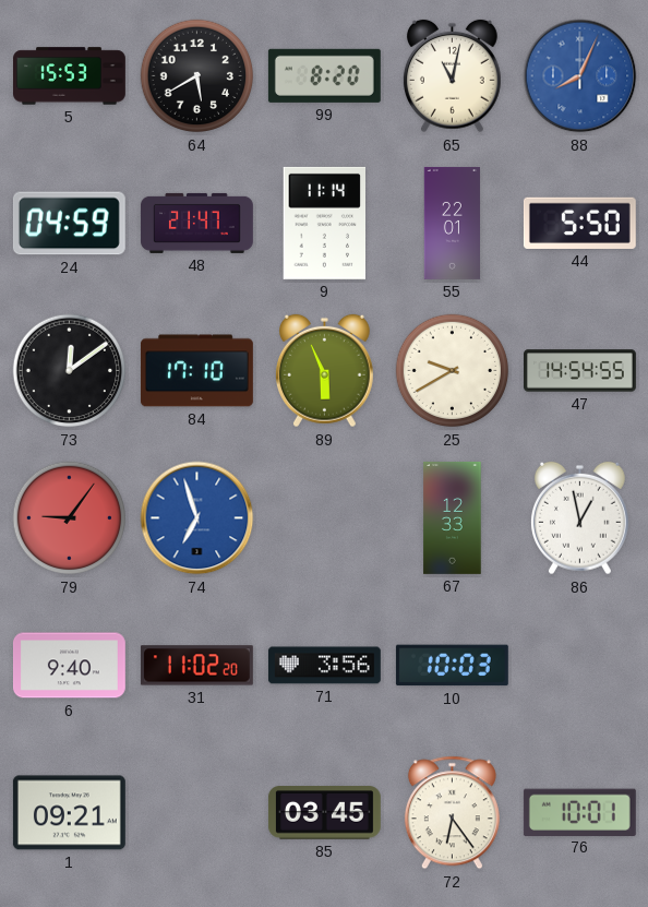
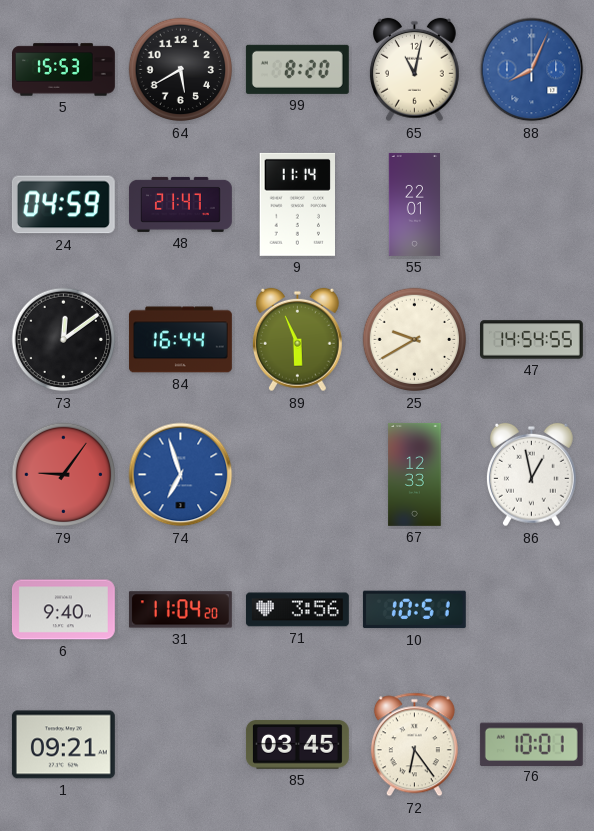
44: 5:50 -> none
84: 17:10 -> 16:44
31: 11:02 -> 11:04
10: 10:03 -> 10:51
